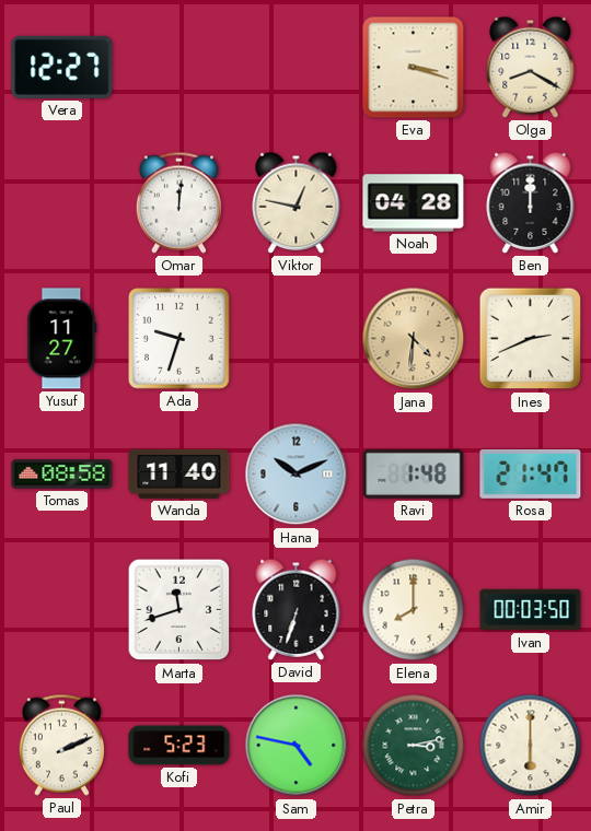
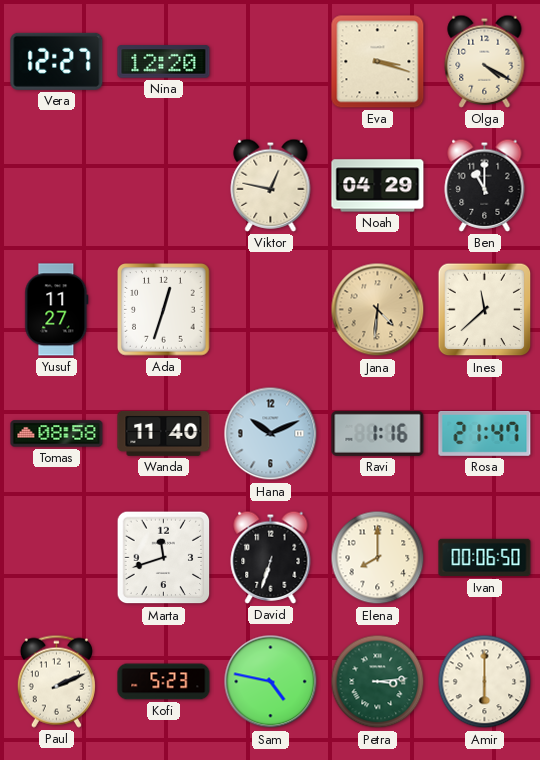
Nina: none -> 12:20
Olga: 8:20 -> 4:20
Omar: 12:01 -> none
Noah: 04:28 -> 04:29
Ben: 12:00 -> 11:00
Ada: 9:33 -> 12:33
Ines: 2:41 -> 11:38
Ravi: 1:48 -> 1:16
Ivan: 00:03 -> 00:06
Petra: 3:13 -> 3:14
